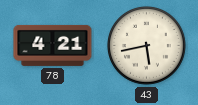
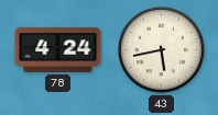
78: 4:21 -> 4:24
